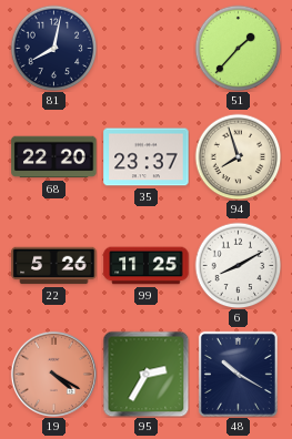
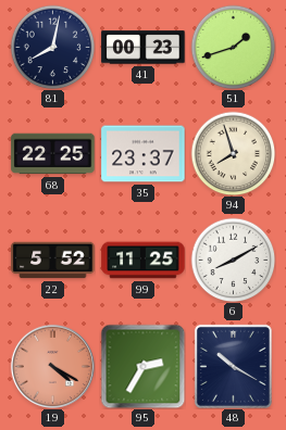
41: none -> 00:23
51: 1:37 -> 1:42
68: 22:20 -> 22:25
22: 5:26 -> 5:52
